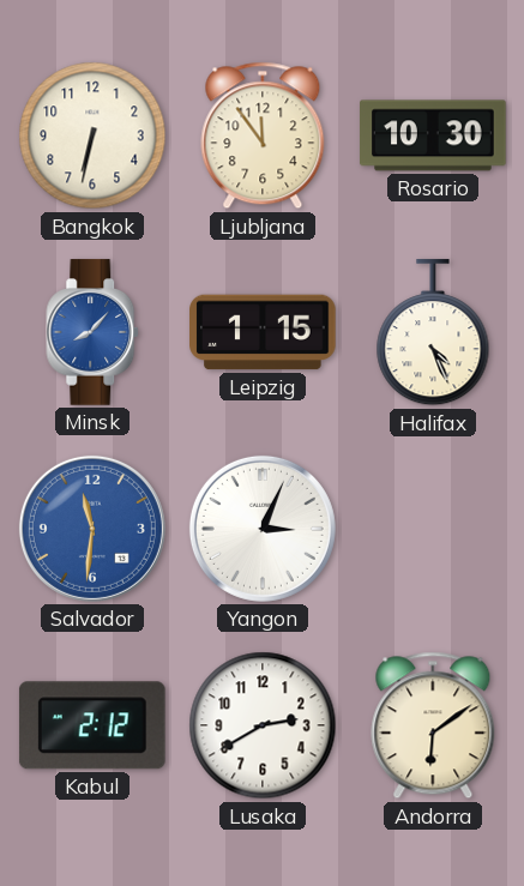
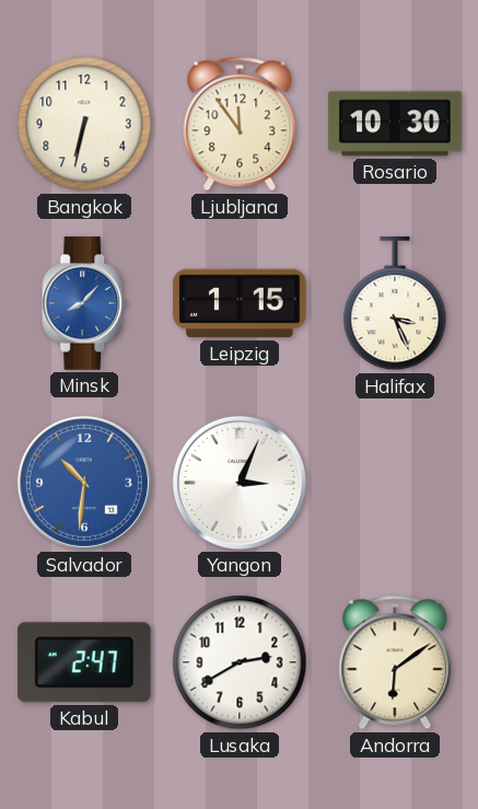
Halifax: 4:26 -> 3:26
Salvador: 11:31 -> 10:31
Kabul: 2:12 -> 2:47
